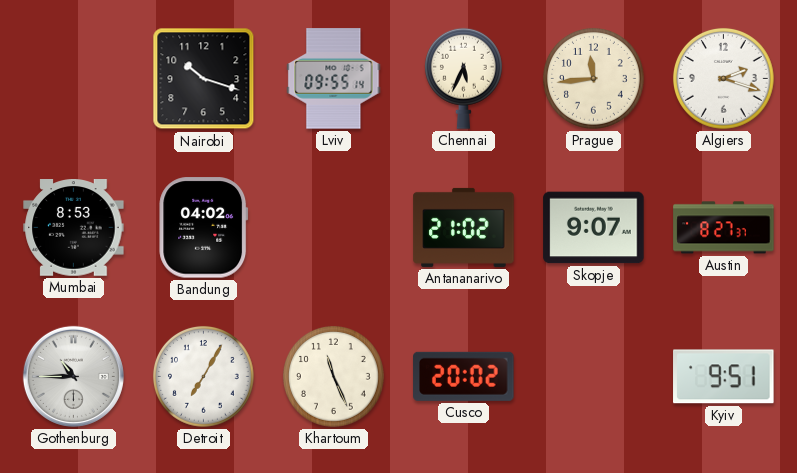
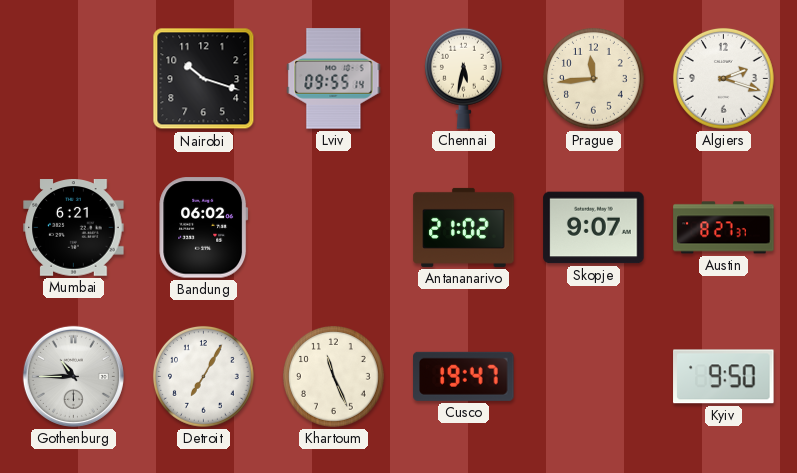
Chennai: 5:34 -> 5:32
Mumbai: 8:53 -> 6:21
Bandung: 04:02 -> 06:02
Cusco: 20:02 -> 19:47
Kyiv: 9:51 -> 9:50
